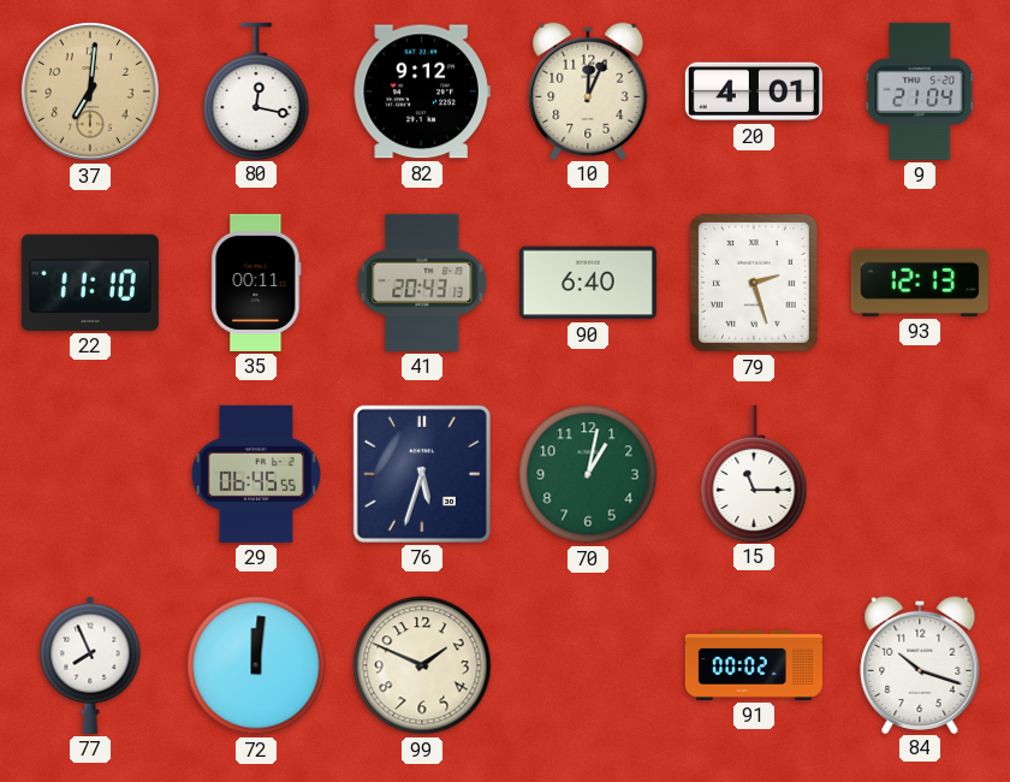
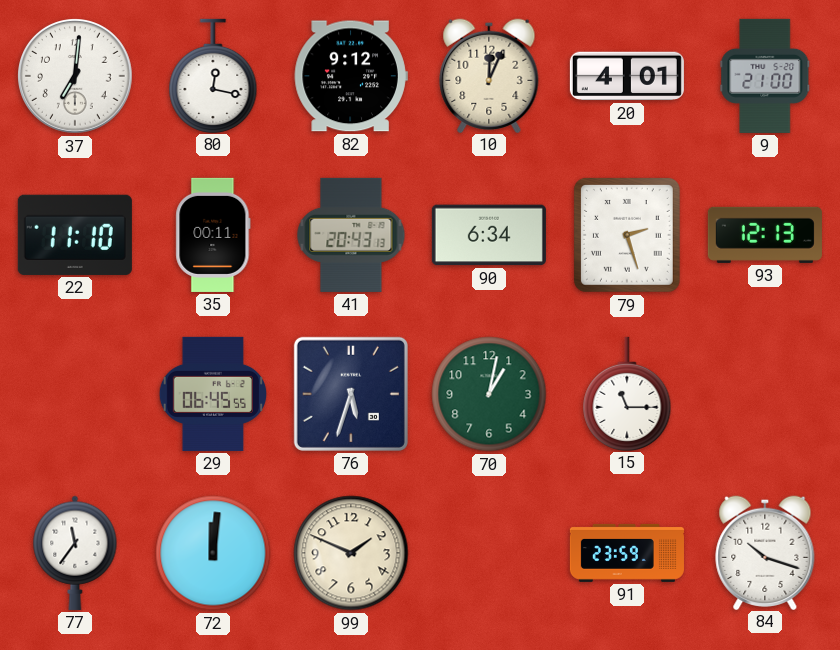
37 dial: champagne -> white
9: 21:04 -> 21:00
90: 6:40 -> 6:34
77: 7:56 -> 11:36
91: 00:02 -> 23:59
